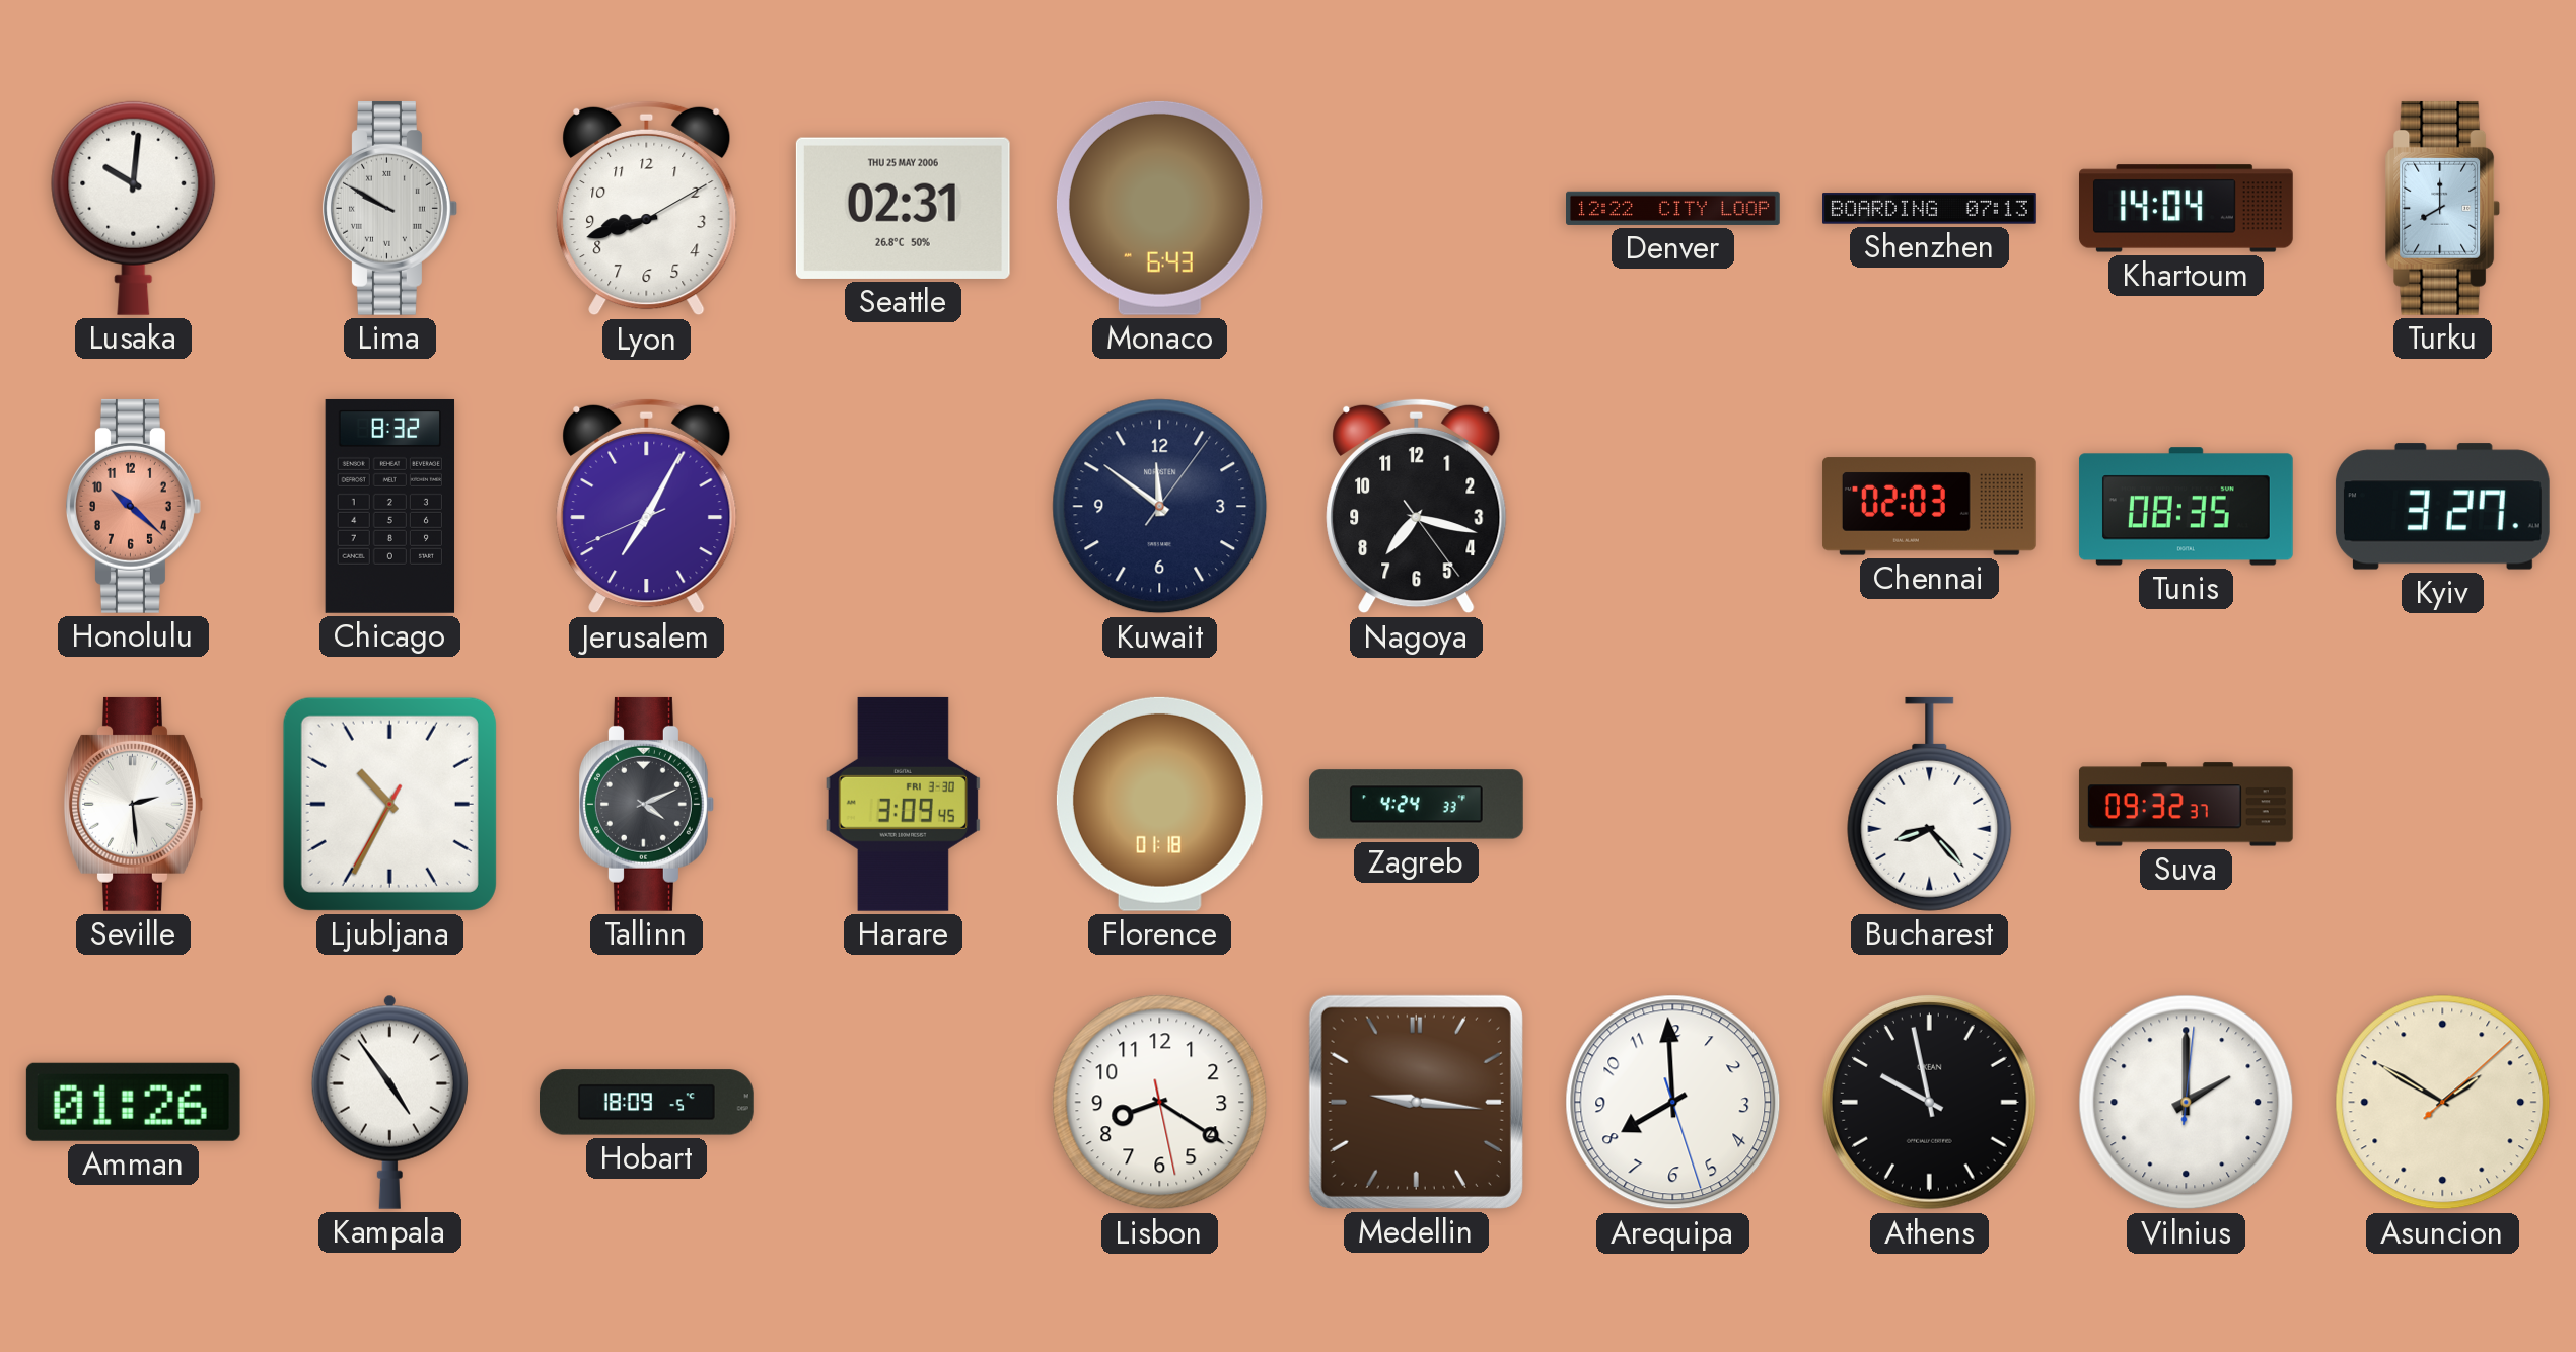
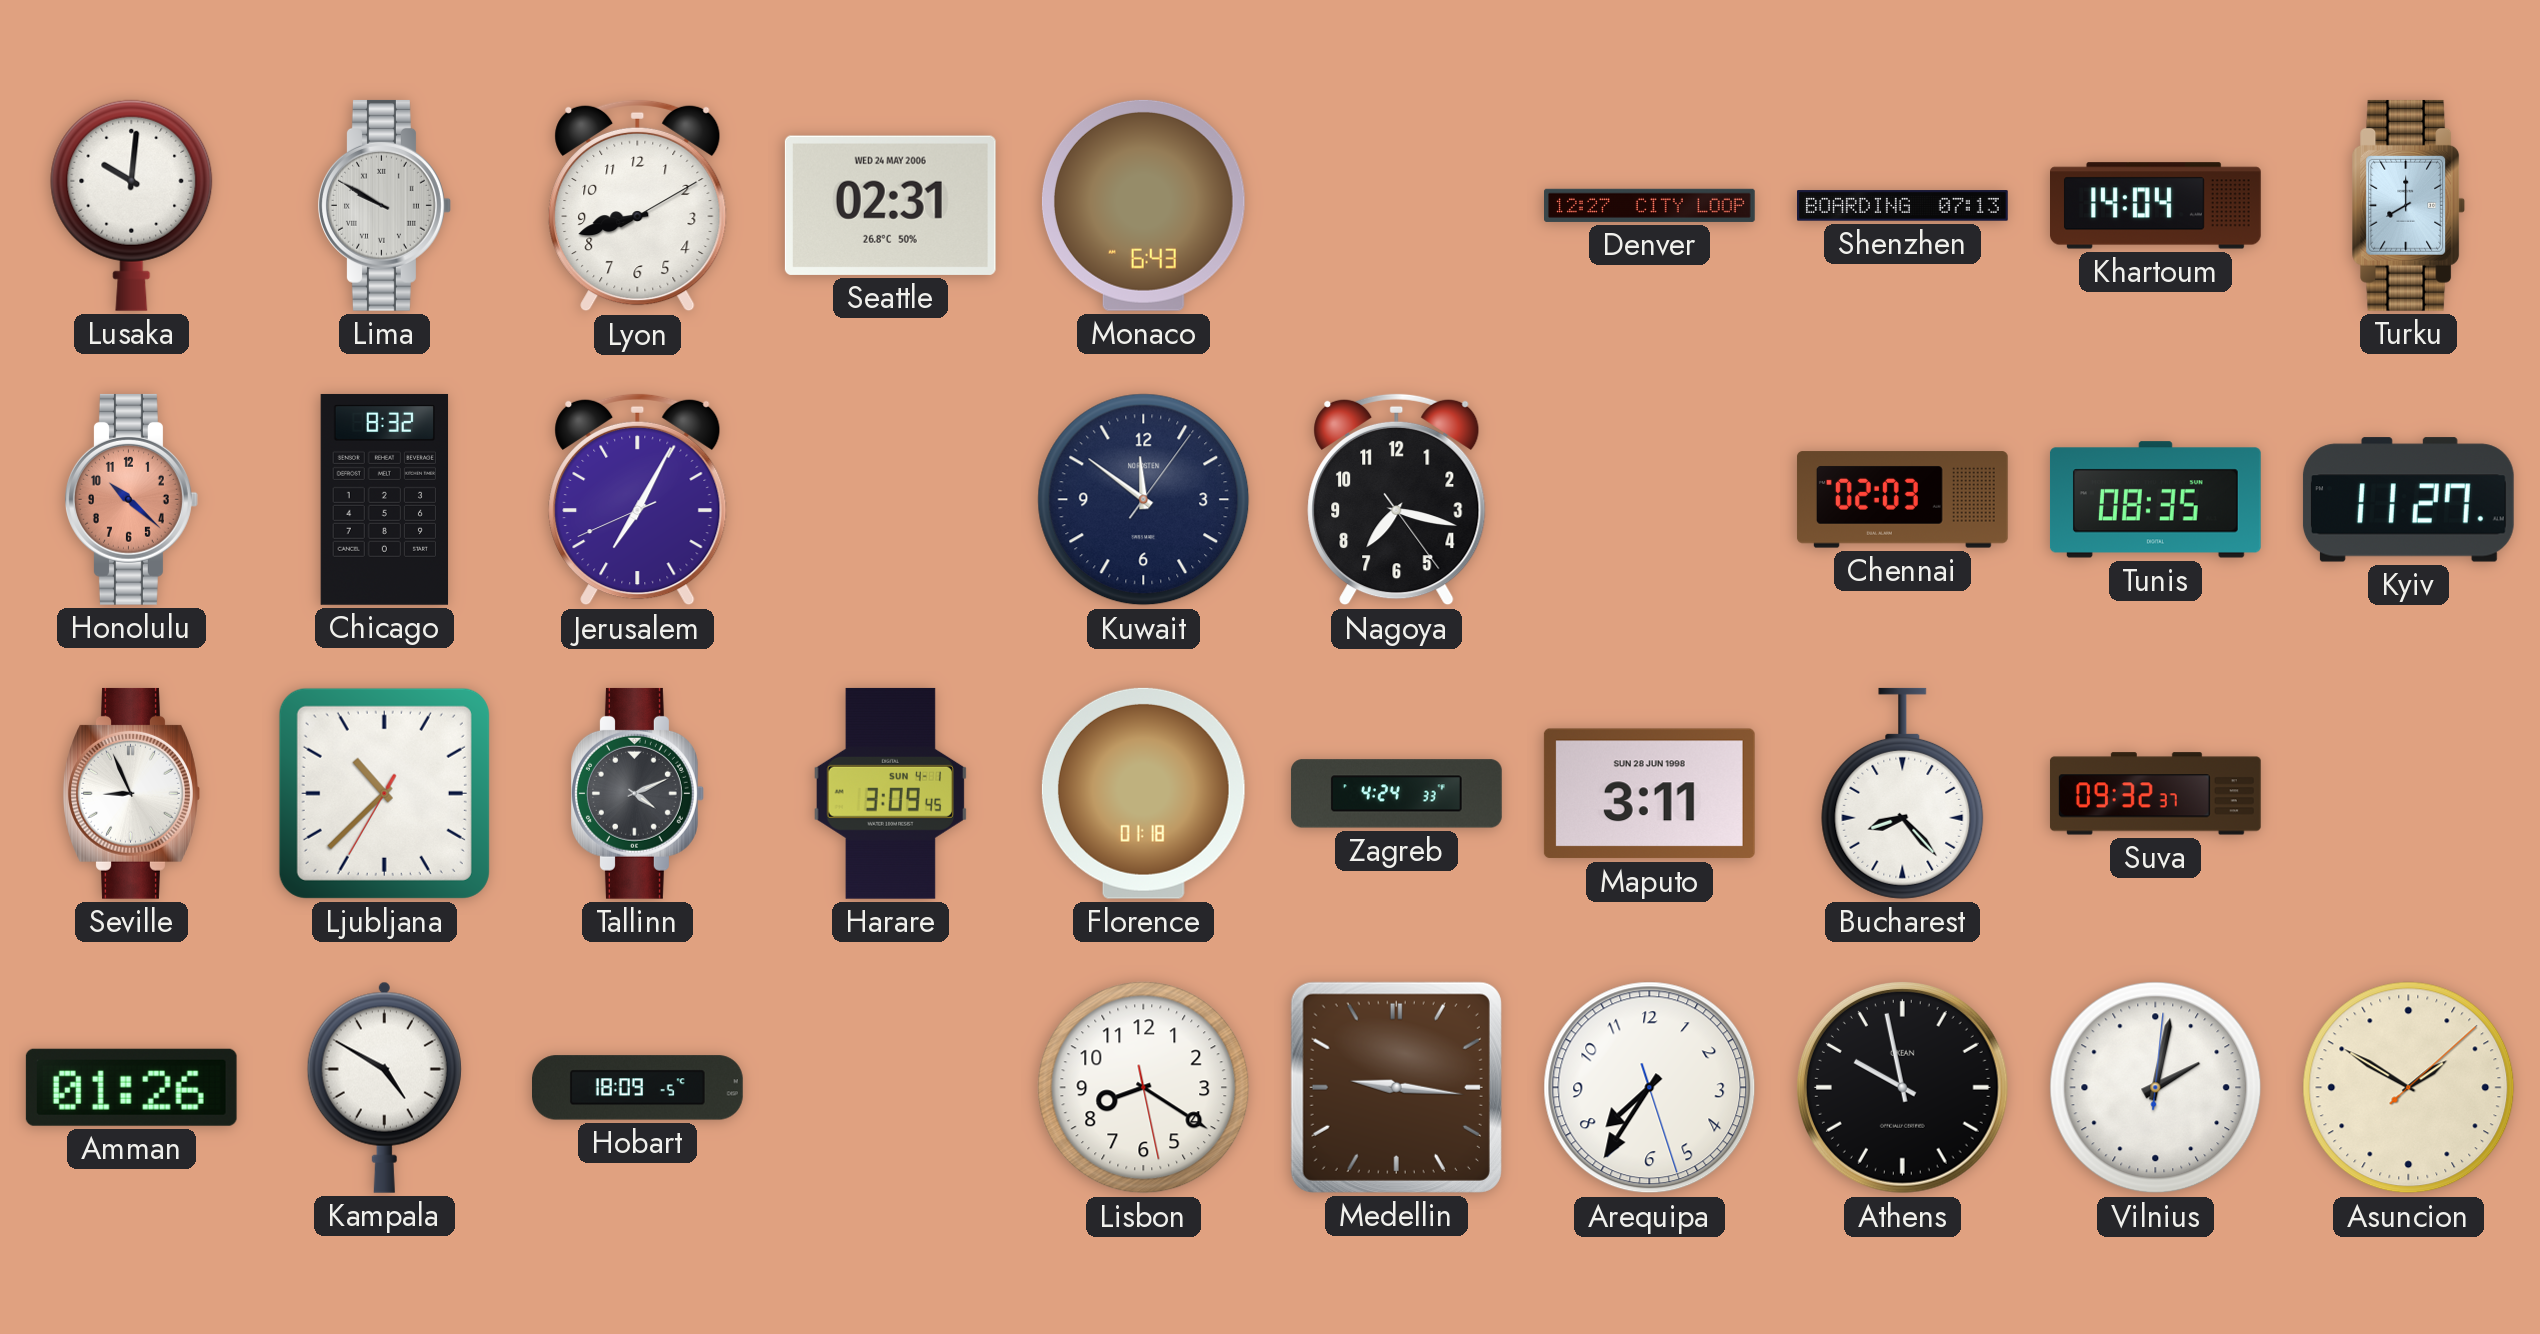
Seattle date: THU 25 MAY 2006 -> WED 24 MAY 2006
Denver: 12:22 -> 12:27
Kyiv: 3:27 -> 11:27
Seville: 2:29 -> 8:56
Ljubljana: 10:34 -> 10:37
Harare date: FRI 3-30 -> SUN 4-1
Maputo: none -> 3:11
Kampala: 4:54 -> 4:50
Arequipa: 7:59 -> 7:35
Vilnius: 2:00 -> 2:02
